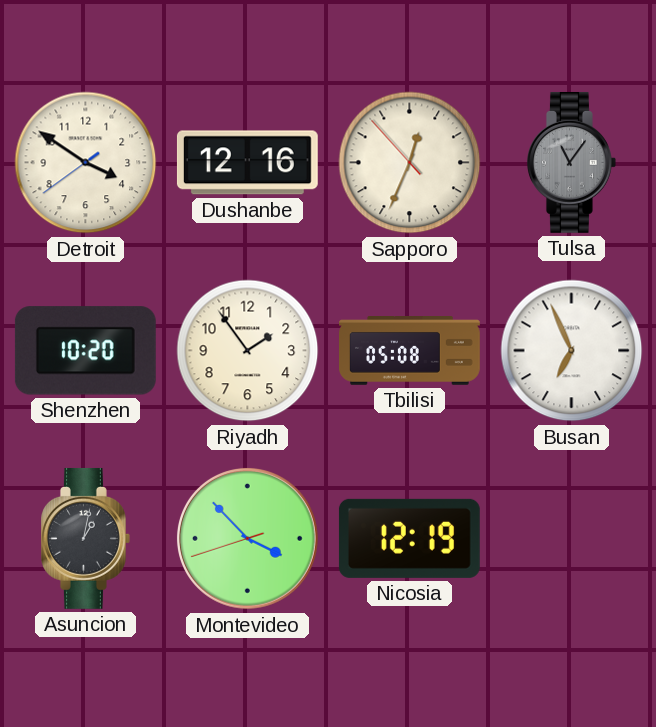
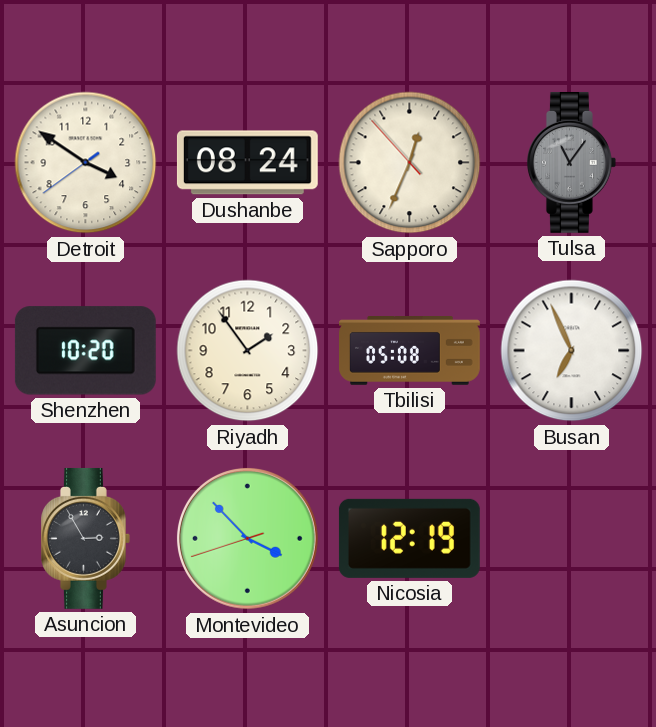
Dushanbe: 12:16 -> 08:24
Asuncion: 1:02 -> 2:55
